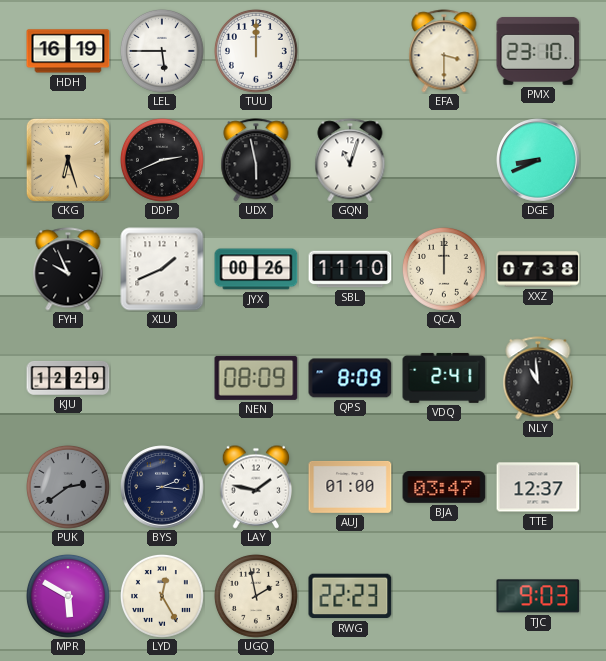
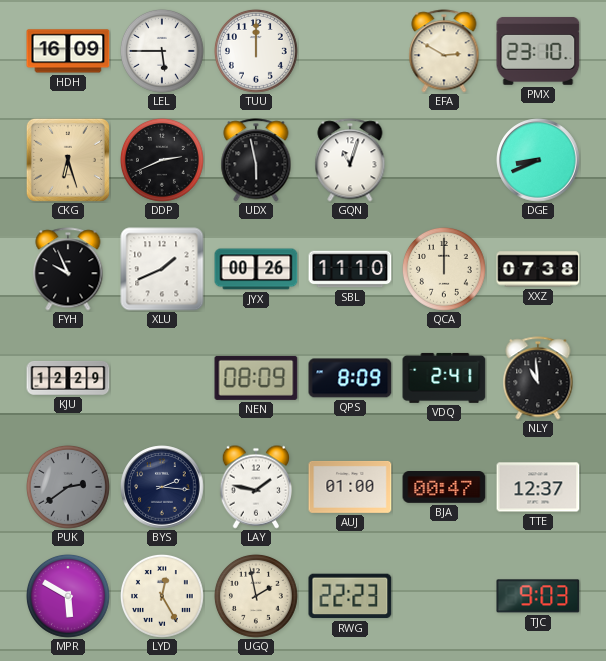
HDH: 16:19 -> 16:09
EFA: 3:30 -> 2:50
BJA: 03:47 -> 00:47
